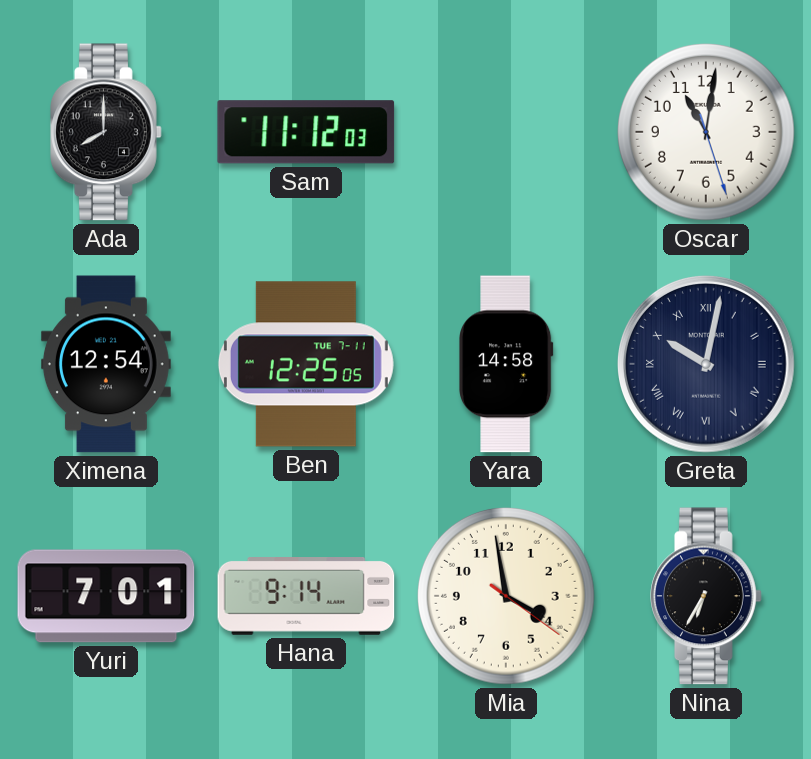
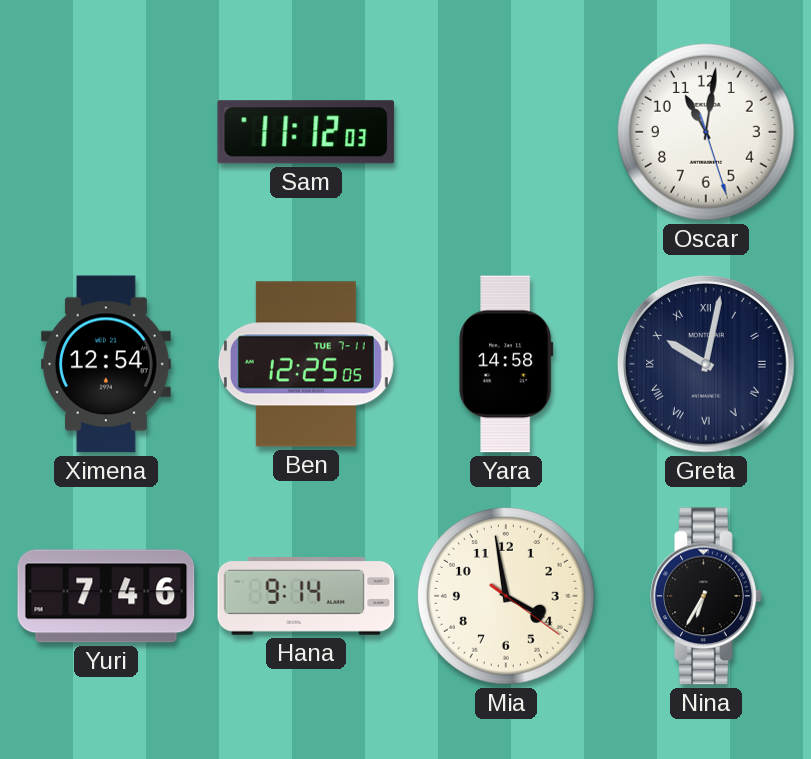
Ada: 8:00 -> none
Yuri: 7:01 -> 7:46
